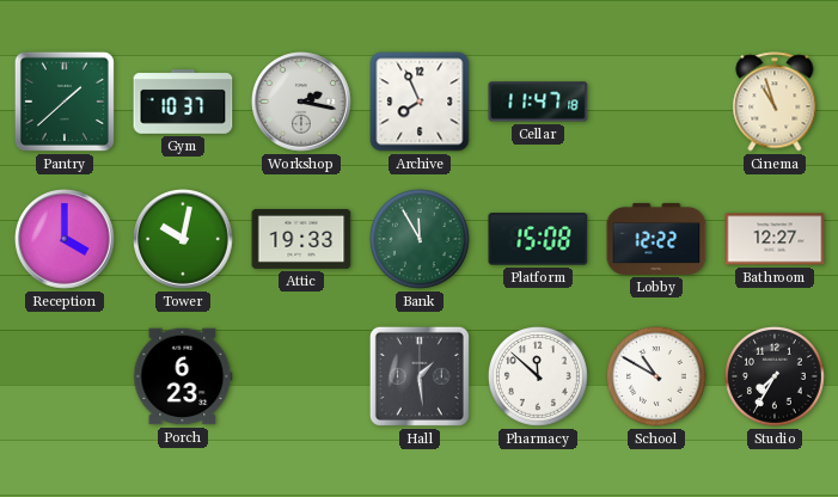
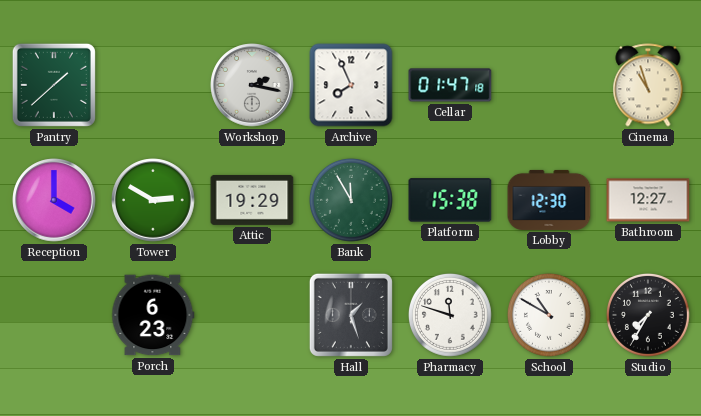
Gym: 10:37 -> none
Cellar: 11:47 -> 01:47
Tower: 10:02 -> 2:50
Attic: 19:33 -> 19:29
Platform: 15:08 -> 15:38
Lobby: 12:22 -> 12:30
Hall: 1:29 -> 1:27
Pharmacy: 11:52 -> 11:48
